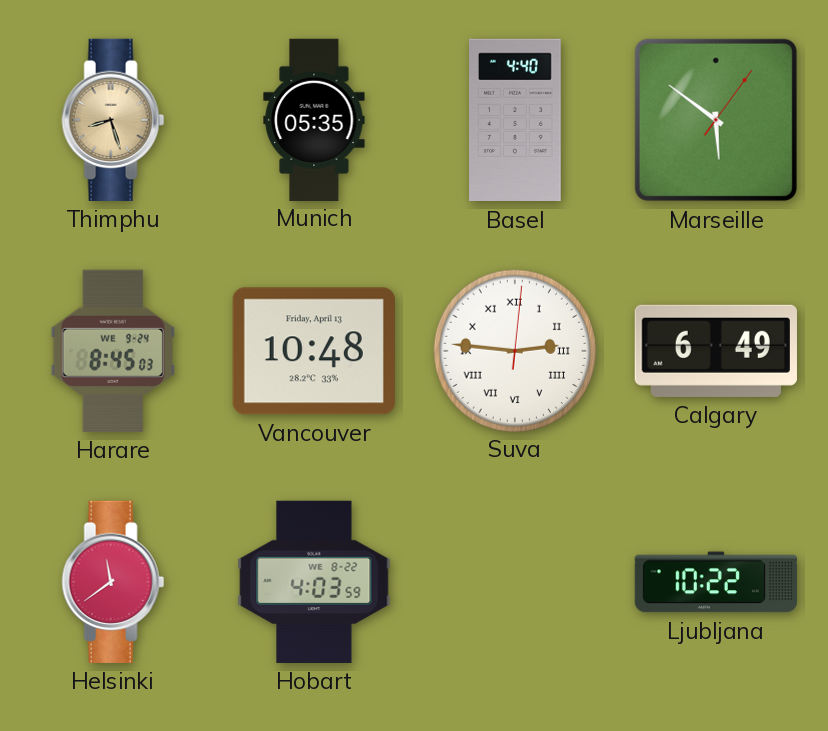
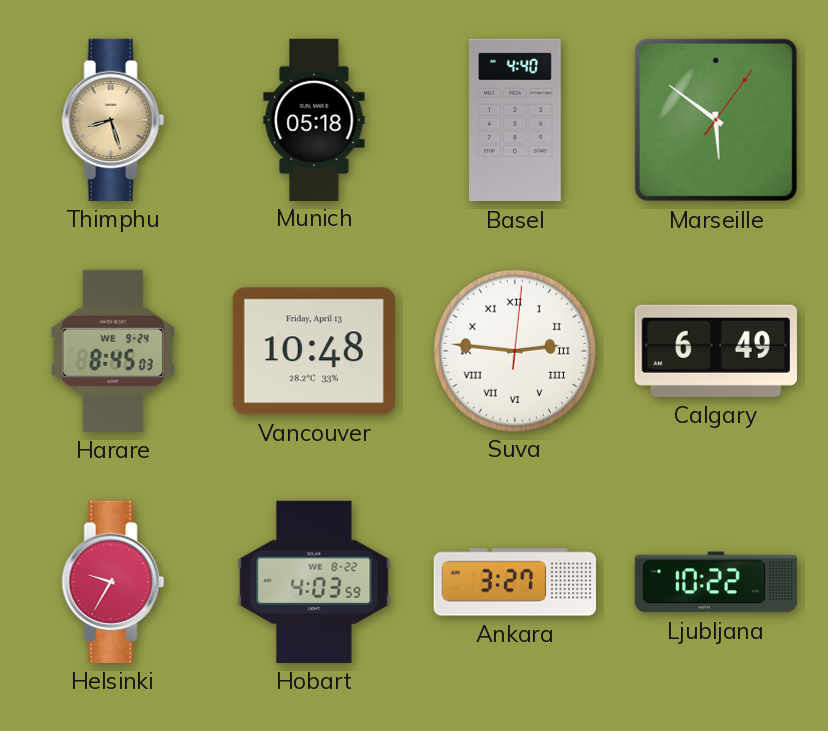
Munich: 05:35 -> 05:18
Helsinki: 11:39 -> 9:35
Ankara: none -> 3:27
